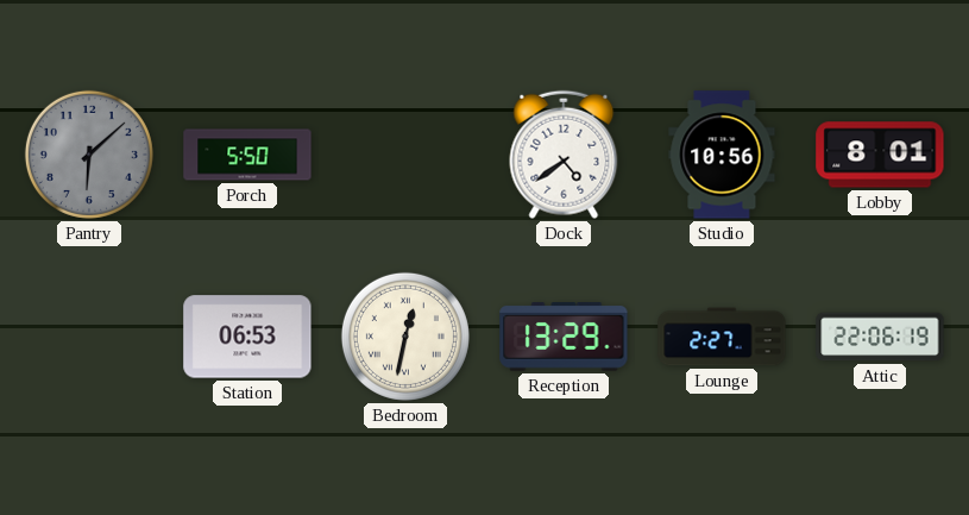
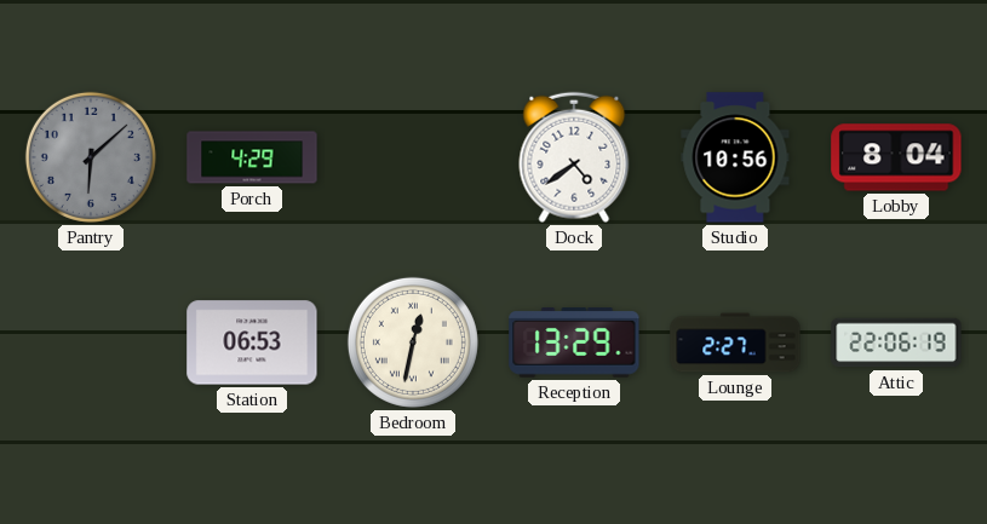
Porch: 5:50 -> 4:29
Lobby: 8:01 -> 8:04
